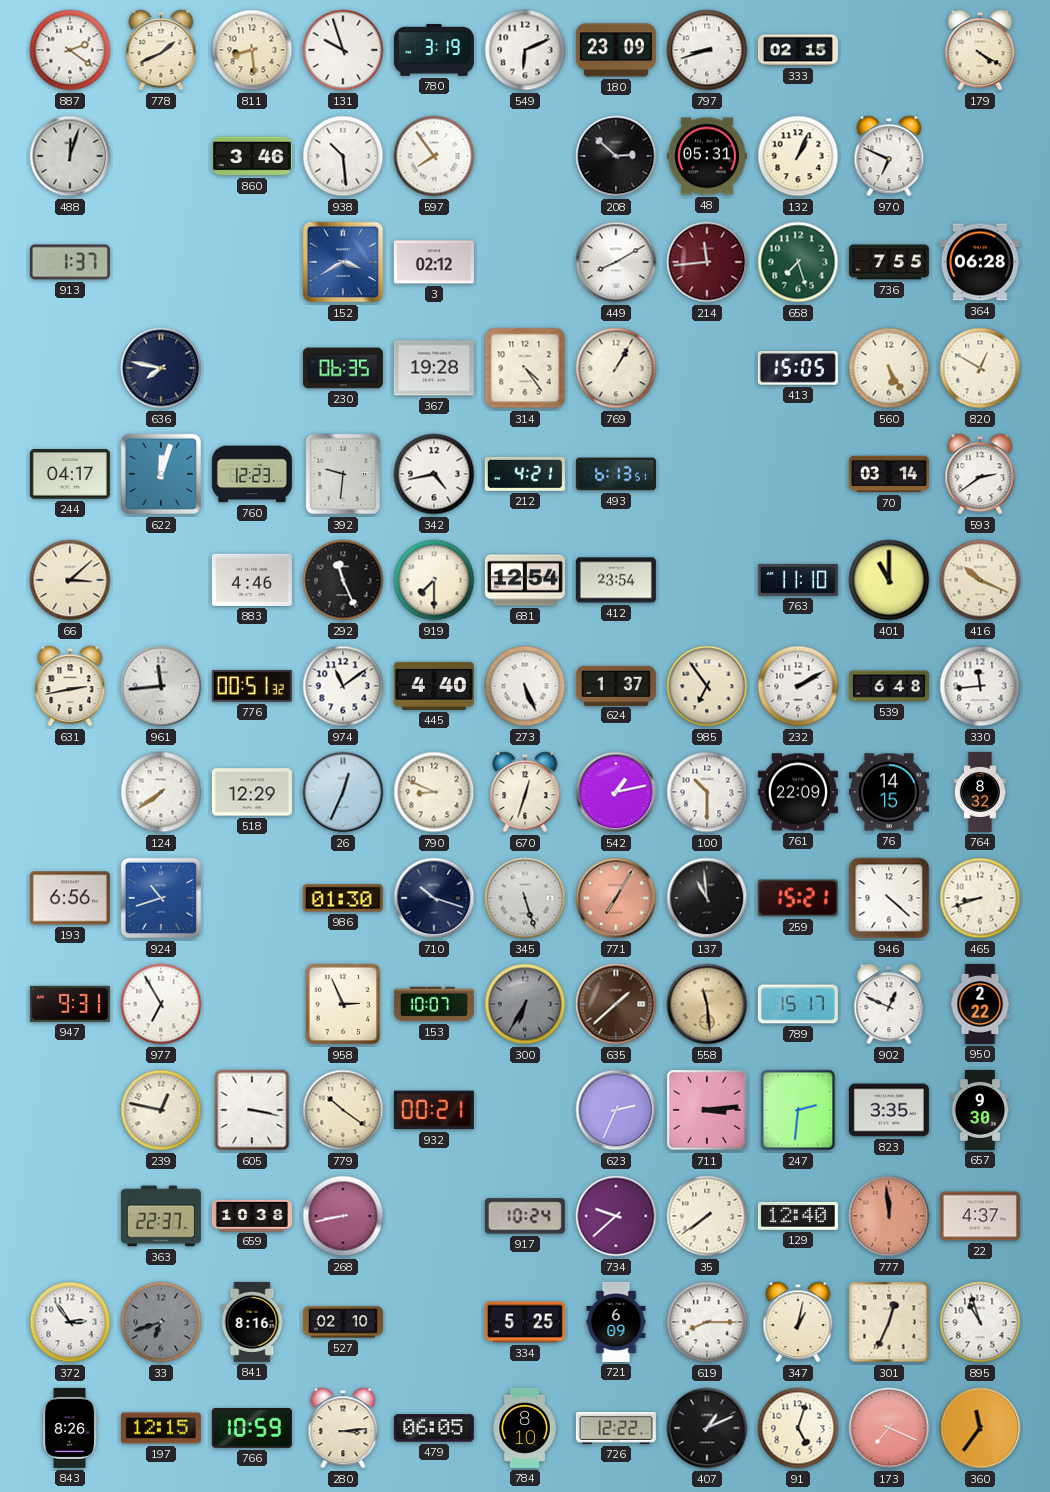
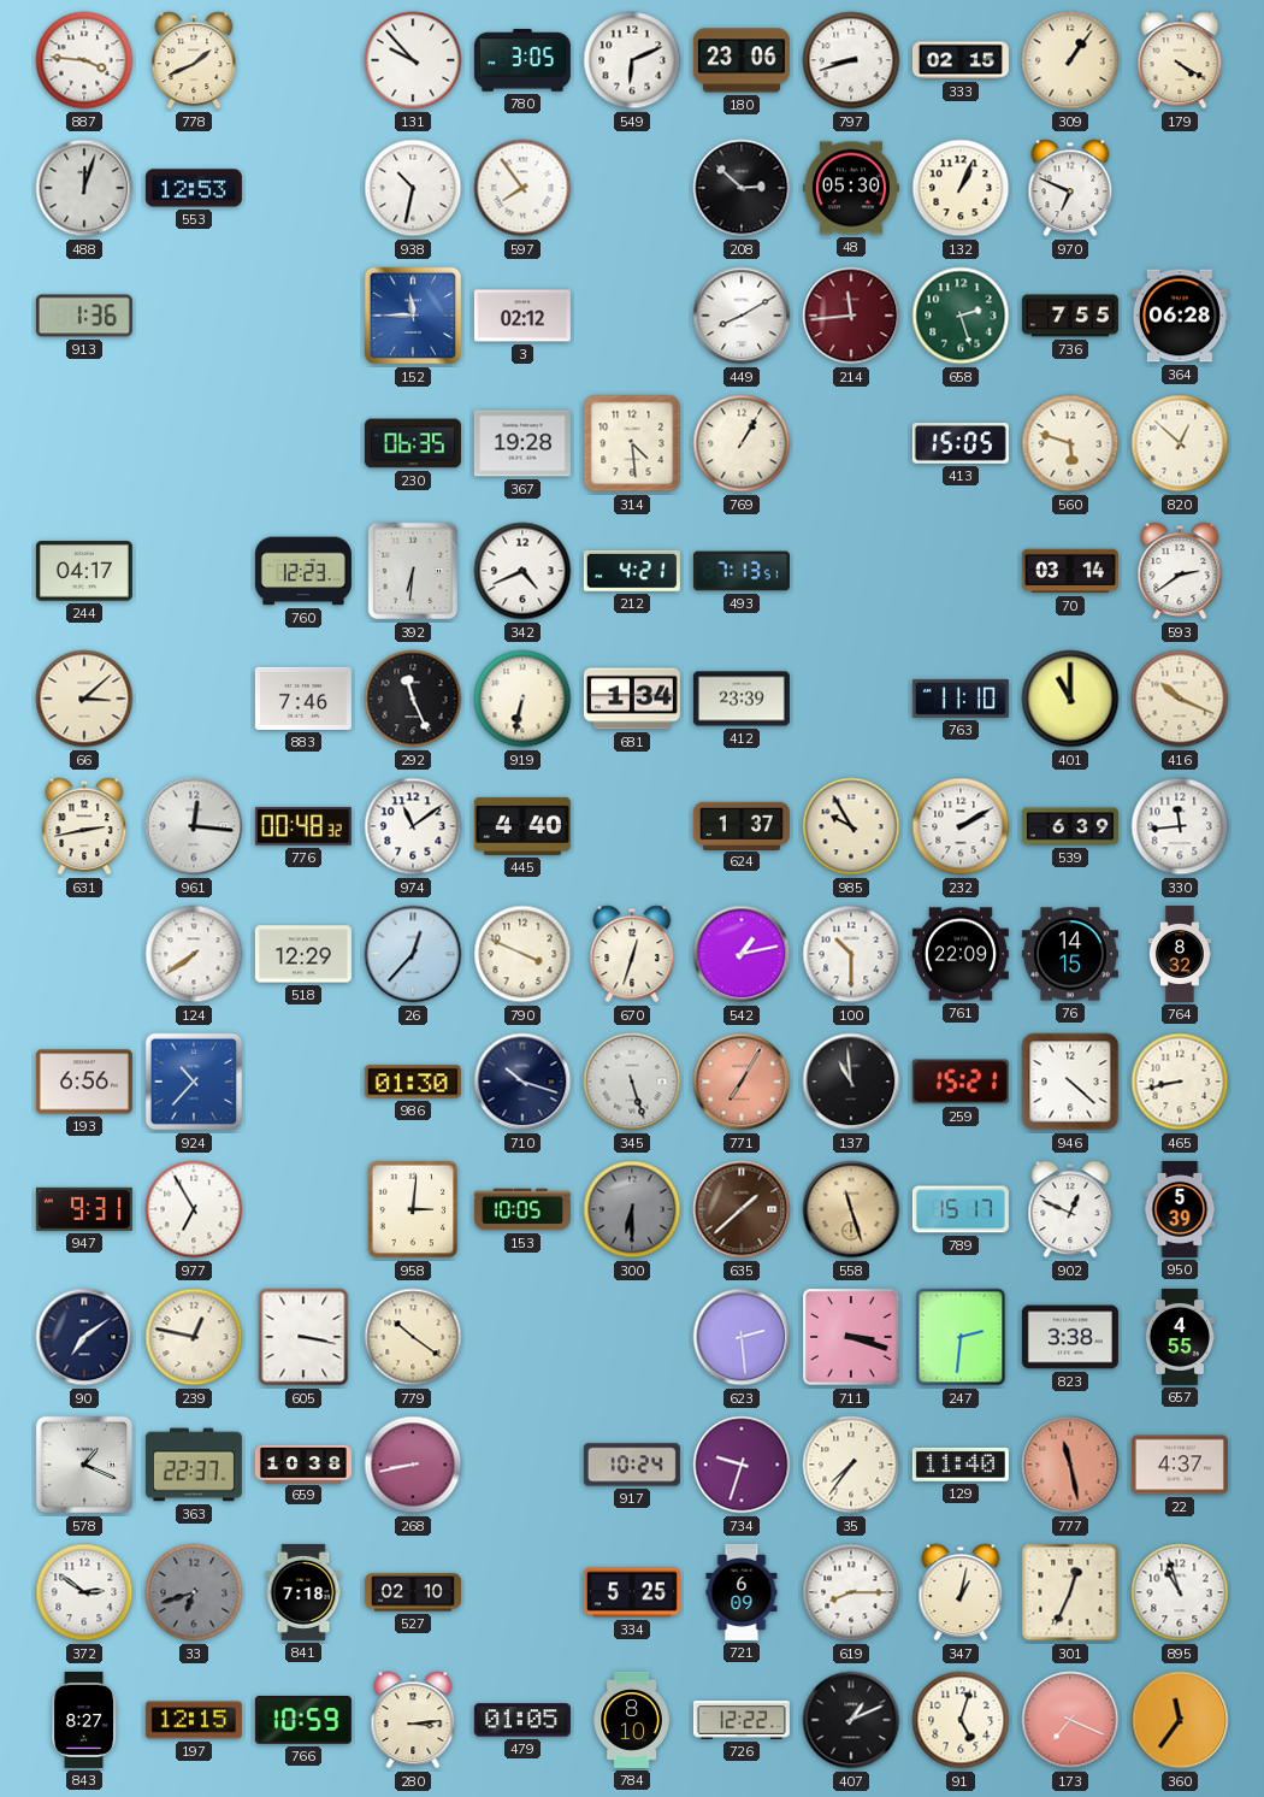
887: 2:21 -> 3:46
811: 8:29 -> none
131: 9:57 -> 9:53
780: 3:19 -> 3:05
180: 23:09 -> 23:06
309: none -> 1:06
553: none -> 12:53
860: 3:46 -> none
938: 10:29 -> 10:32
48: 05:31 -> 05:30
913: 1:37 -> 1:36
152: 3:40 -> 11:45
658: 7:27 -> 2:27
636: 7:47 -> none
314: 4:24 -> 4:29
560: 5:25 -> 5:48
820: 12:50 -> 12:52
622: 12:03 -> none
392: 9:31 -> 6:31
342: 4:43 -> 4:41
493: 6:13 -> 7:13
883: 4:46 -> 7:46
919: 7:30 -> 6:32
681: 12:54 -> 1:34
412: 23:54 -> 23:39
961: 11:44 -> 12:16
776: 00:51 -> 00:48
273: 5:26 -> none
985: 6:54 -> 9:55
539: 6:48 -> 6:39
26: 12:34 -> 12:37
790: 8:49 -> 3:49
924: 10:42 -> 10:37
465: 8:42 -> 8:43
958: 2:56 -> 3:01
153: 10:07 -> 10:05
300: 6:35 -> 6:30
558: 11:29 -> 11:27
950: 2:22 -> 5:39
90: none -> 7:09
932: 00:21 -> none
623: 2:34 -> 2:29
711: 3:14 -> 3:18
823: 3:35 -> 3:38
657: 9:30 -> 4:55
578: none -> 1:19
734: 9:38 -> 9:33
35: 7:39 -> 7:36
129: 12:40 -> 11:40
777: 11:59 -> 11:28
372: 2:54 -> 2:51
841: 8:16 -> 7:18
843: 8:26 -> 8:27
479: 06:05 -> 01:05
